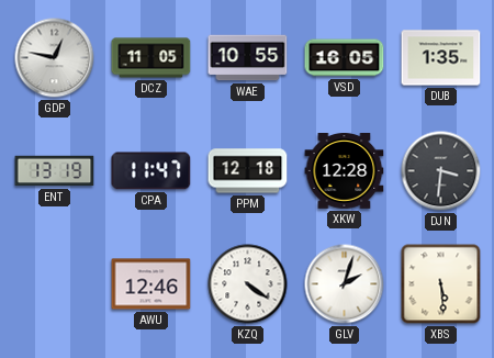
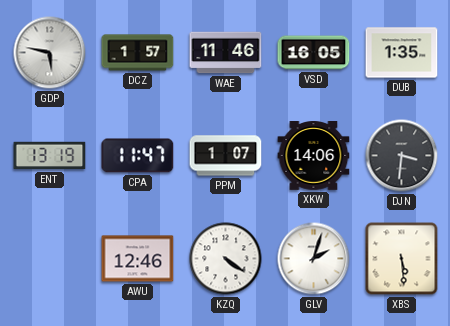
GDP: 12:47 -> 5:47
DCZ: 11:05 -> 1:57
WAE: 10:55 -> 11:46
PPM: 12:18 -> 1:07
XKW: 12:28 -> 14:06
